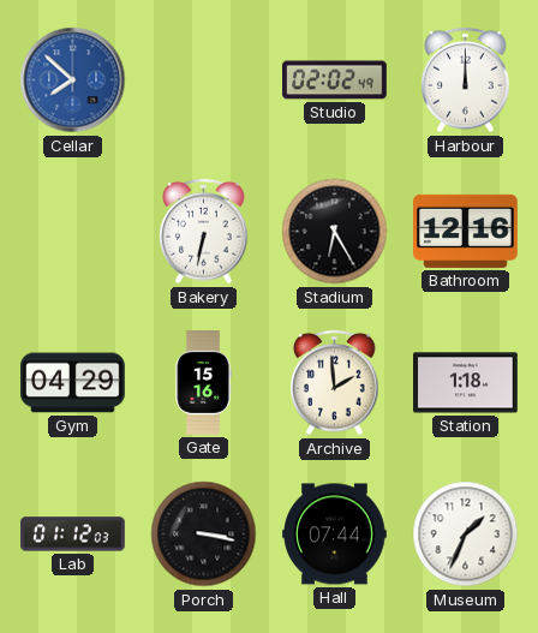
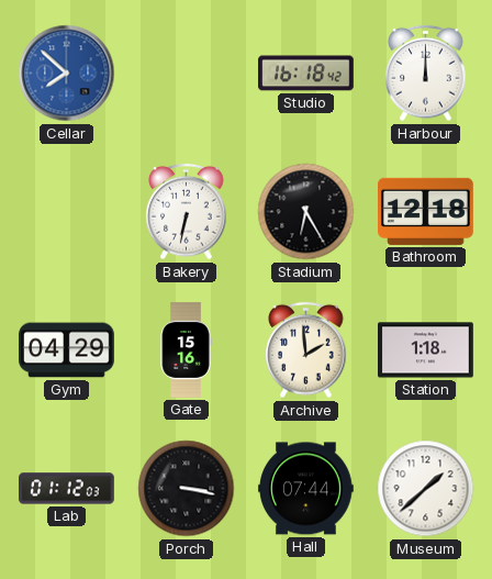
Studio: 02:02 -> 16:18
Bathroom: 12:16 -> 12:18
Museum: 1:34 -> 1:38
